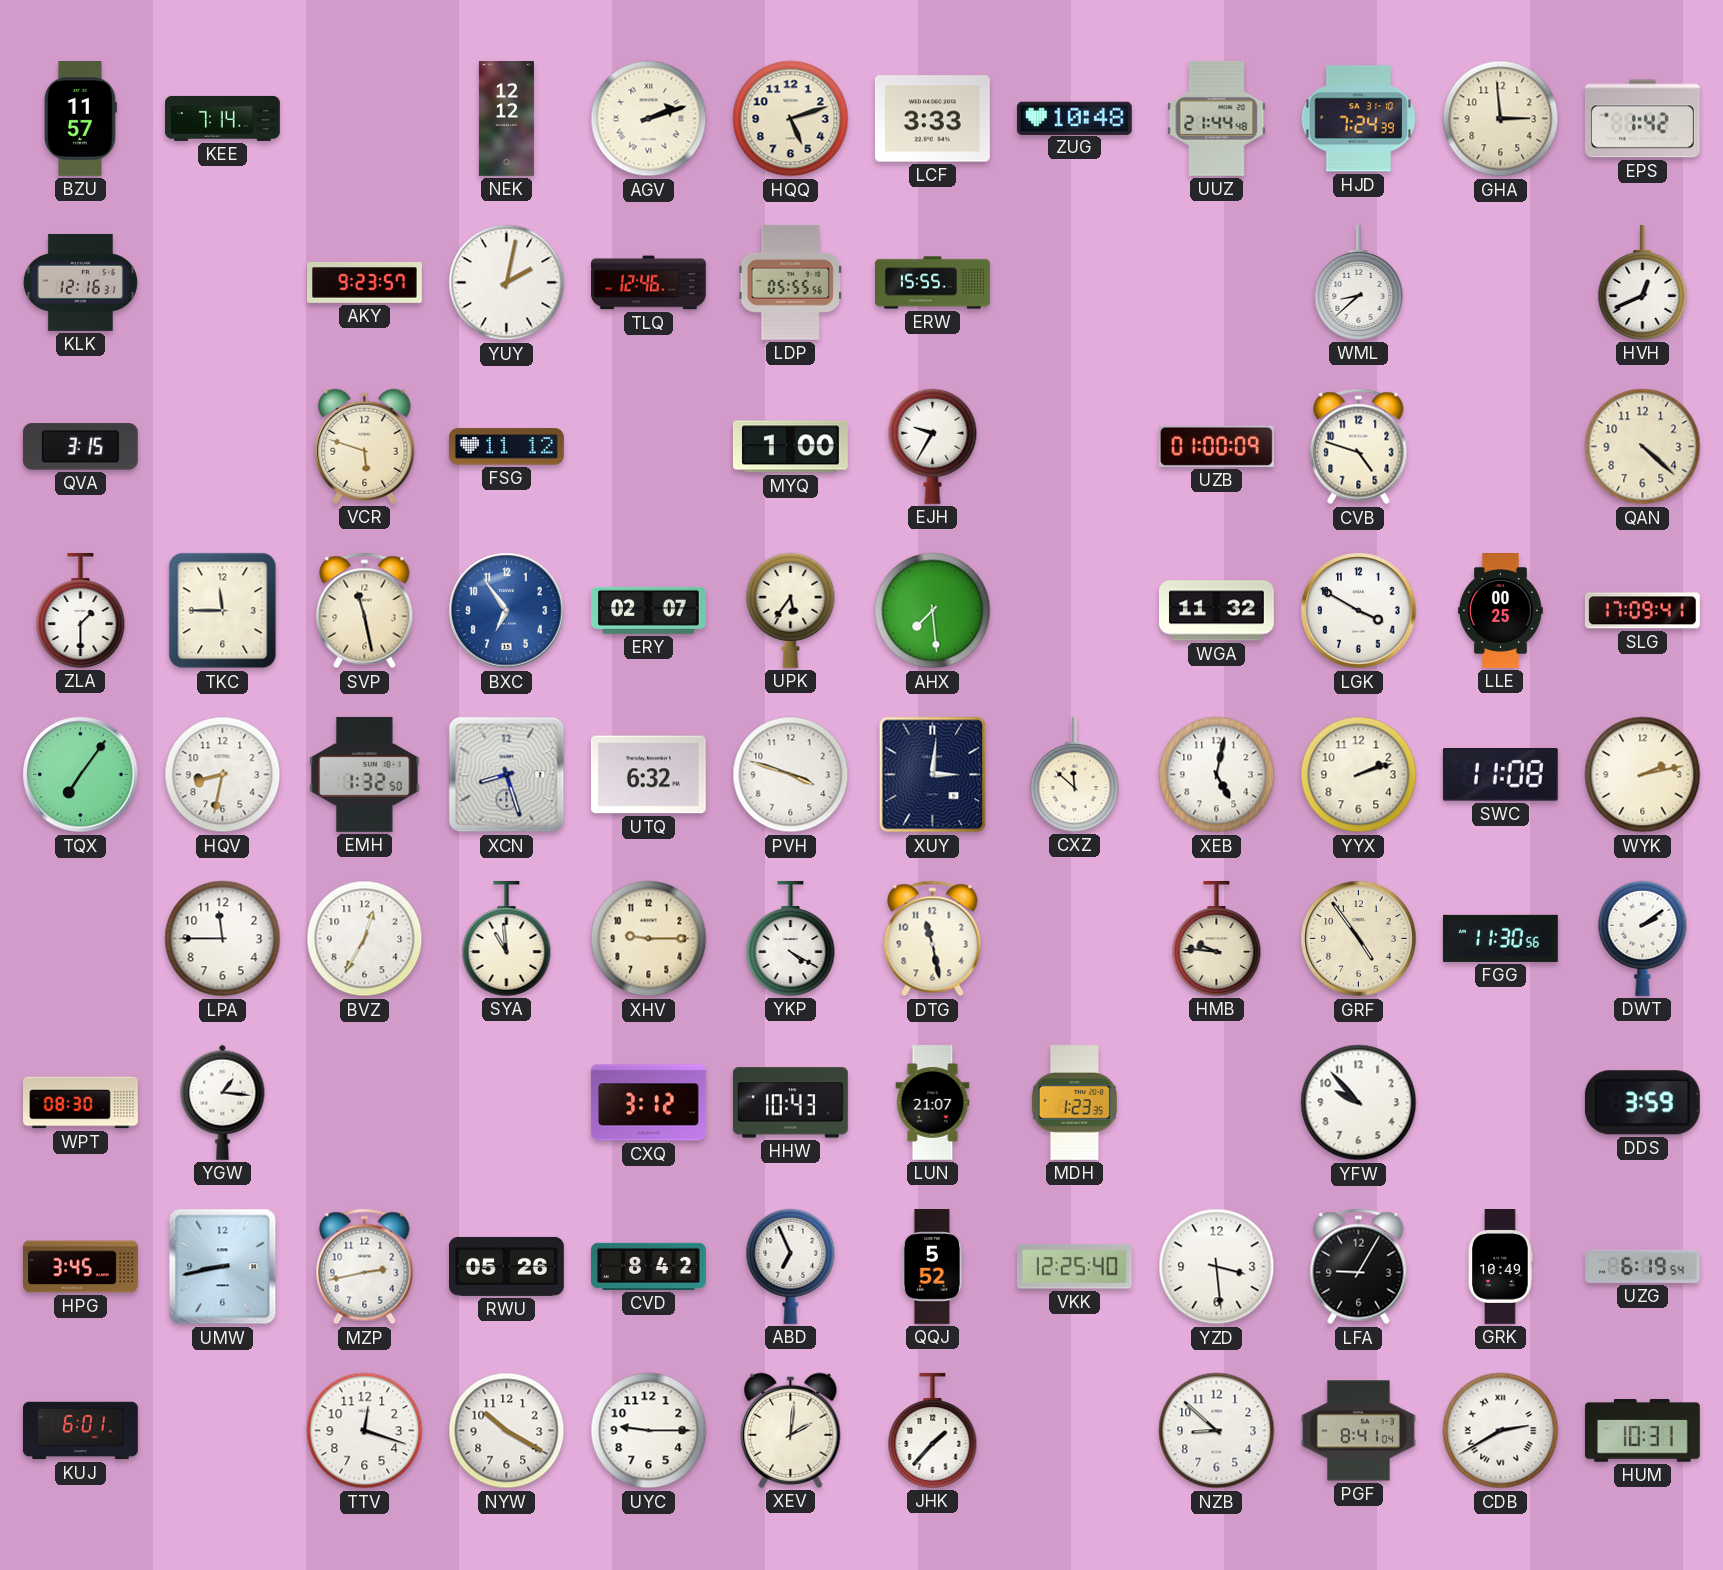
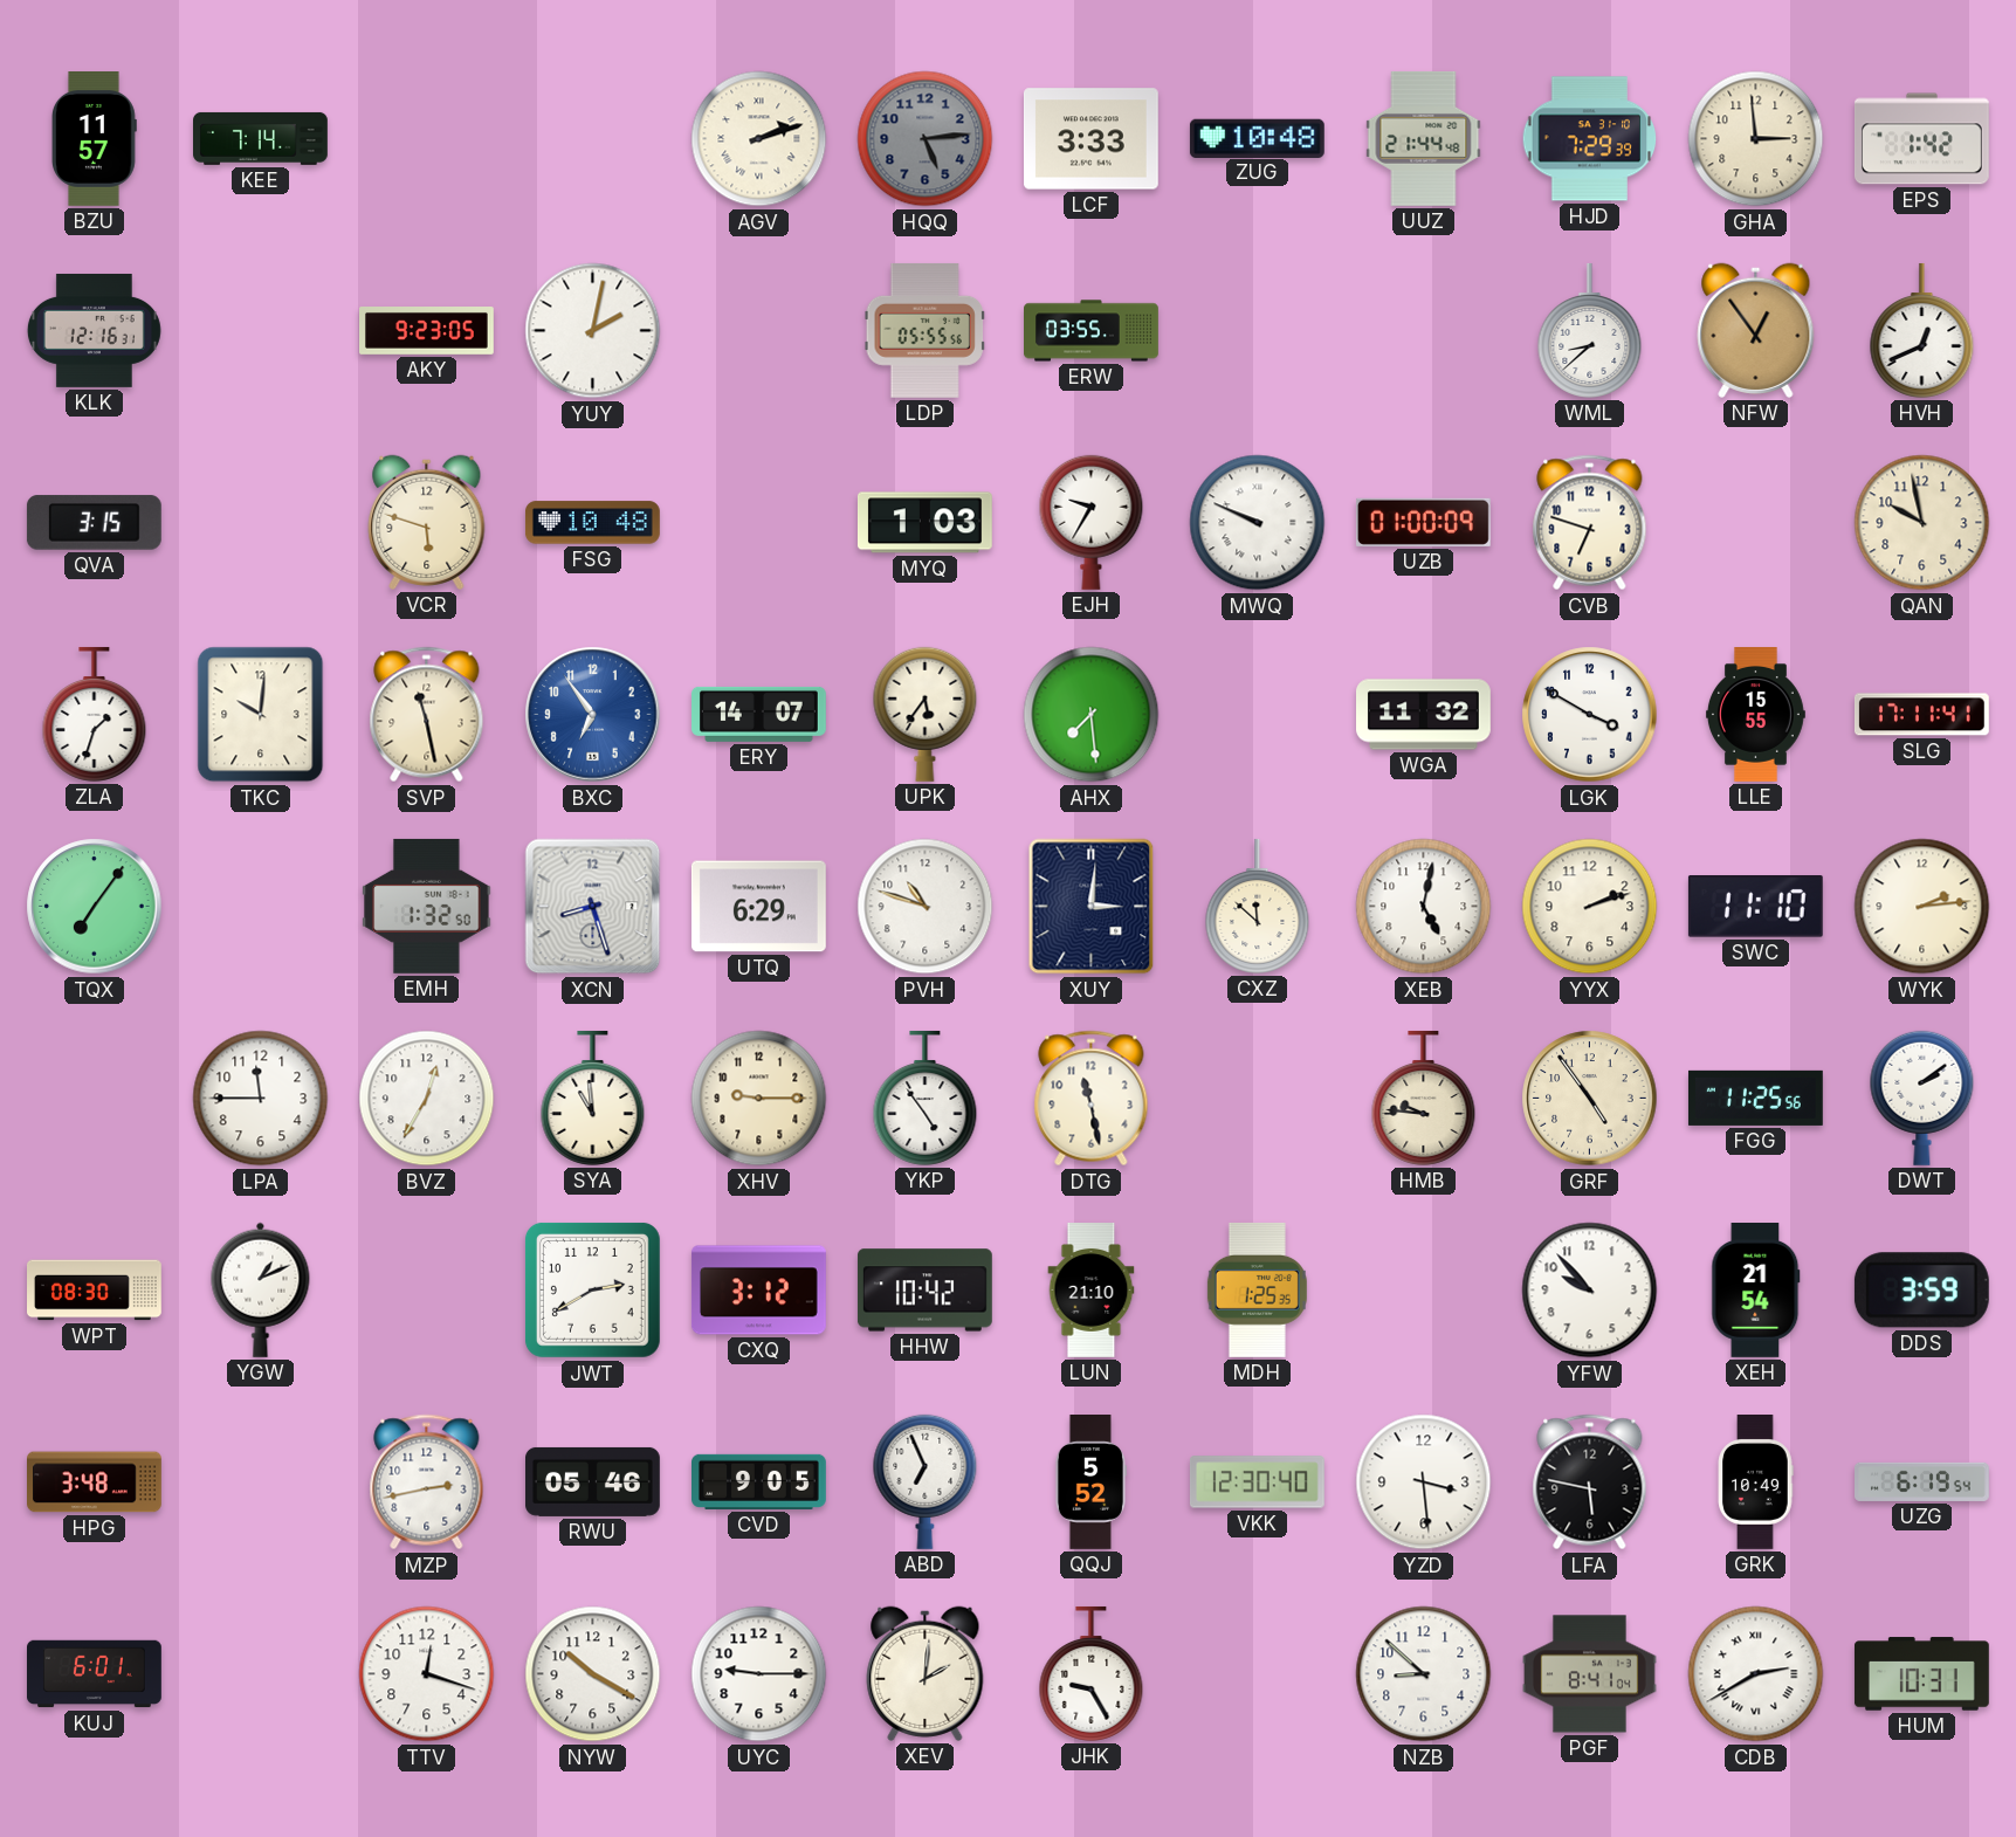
NEK: 12:12 -> none
HQQ: 5:12 -> 5:14
HQQ dial: cream -> grey
HJD: 7:24 -> 7:29
AKY: 9:23:57 -> 9:23:05
TLQ: 12:46 -> none
ERW: 15:55 -> 03:55
NFW: none -> 12:54
FSG: 11:12 -> 10:48
MYQ: 1:00 -> 1:03
MWQ: none -> 9:49
CVB: 4:48 -> 6:48
QAN: 4:22 -> 9:58
ZLA: 1:30 -> 1:33
TKC: 11:45 -> 10:01
ERY: 02:07 -> 14:07
LLE: 00:25 -> 15:55
SLG: 17:09 -> 17:11
HQV: 8:32 -> none
UTQ: 6:32 -> 6:29
PVH: 3:48 -> 10:48
SWC: 11:08 -> 11:10
WYK: 2:13 -> 2:14
YKP: 4:20 -> 4:54
FGG: 11:30 -> 11:25
YGW: 1:16 -> 1:11
JWT: none -> 2:40
HHW: 10:43 -> 10:42
LUN: 21:07 -> 21:10
MDH: 1:23 -> 1:25
XEH: none -> 21:54
HPG: 3:45 -> 3:48
UMW: 8:43 -> none
RWU: 05:26 -> 05:46
CVD: 8:42 -> 9:05
VKK: 12:25 -> 12:30
LFA: 9:05 -> 5:47
JHK: 1:37 -> 9:25
